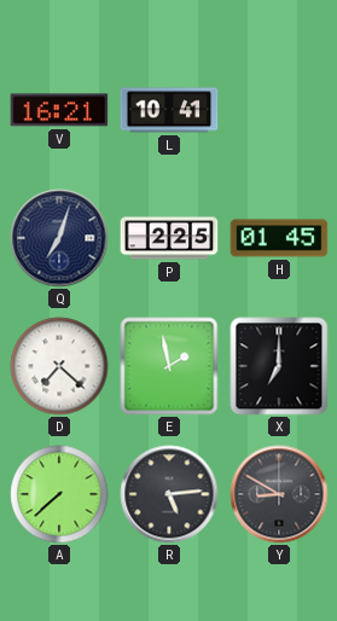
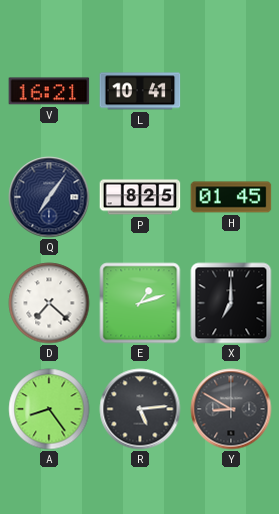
Q: 7:03 -> 7:06
P: 2:25 -> 8:25
E: 1:58 -> 1:12
A: 7:38 -> 8:24
